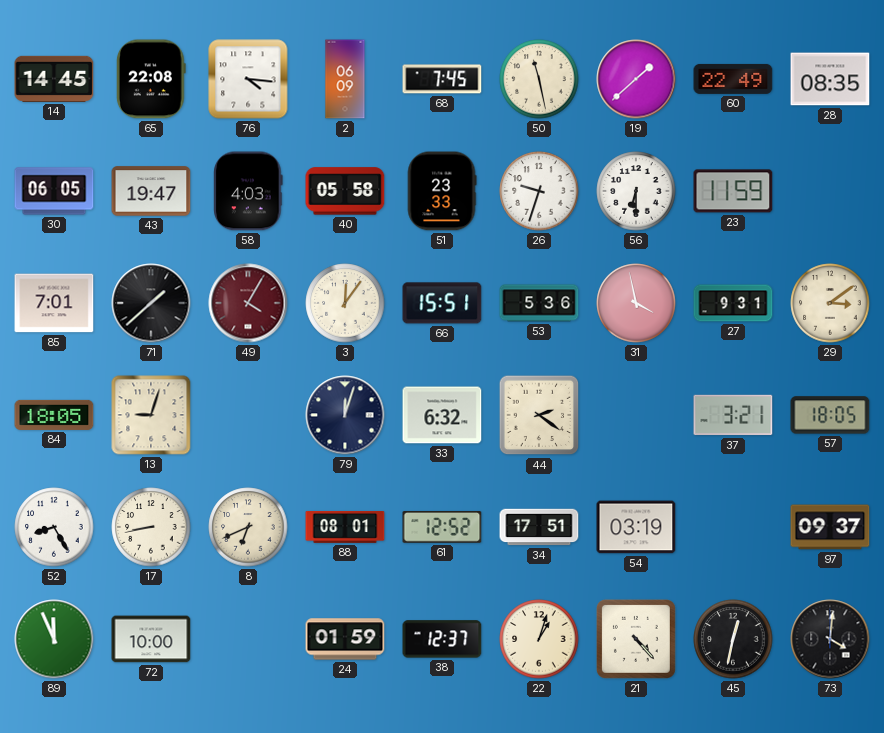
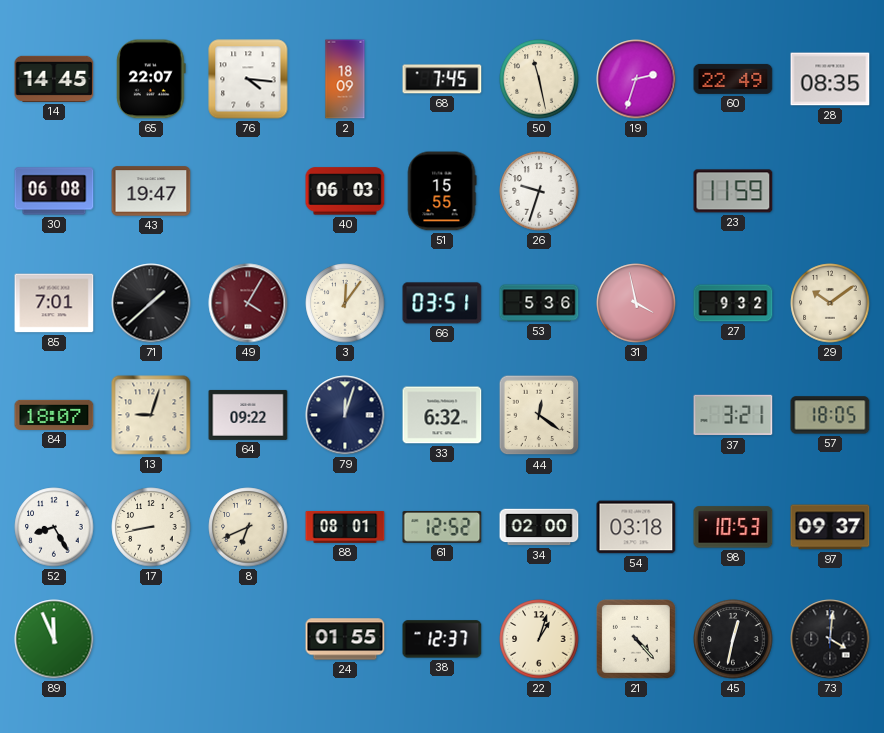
65: 22:08 -> 22:07
2: 06:09 -> 18:09
19: 1:38 -> 2:33
30: 06:05 -> 06:08
58: 4:03 -> none
40: 05:58 -> 06:03
51: 23:33 -> 15:55
56: 6:30 -> none
66: 15:51 -> 03:51
27: 9:31 -> 9:32
29: 3:09 -> 10:09
84: 18:05 -> 18:07
64: none -> 09:22
44: 2:21 -> 12:21
34: 17:51 -> 02:00
54: 03:19 -> 03:18
98: none -> 10:53
72: 10:00 -> none
24: 01:59 -> 01:55
